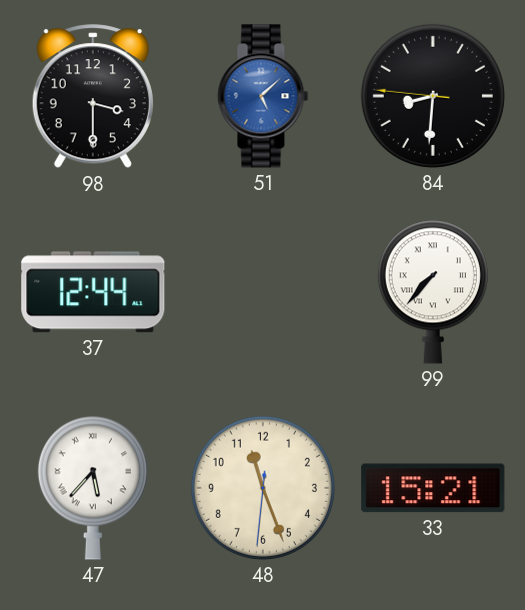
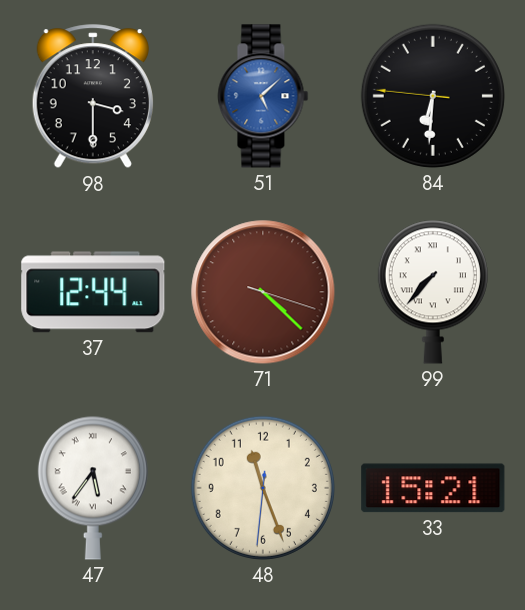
84: 8:30 -> 6:30
71: none -> 4:22
47: 5:37 -> 5:36
